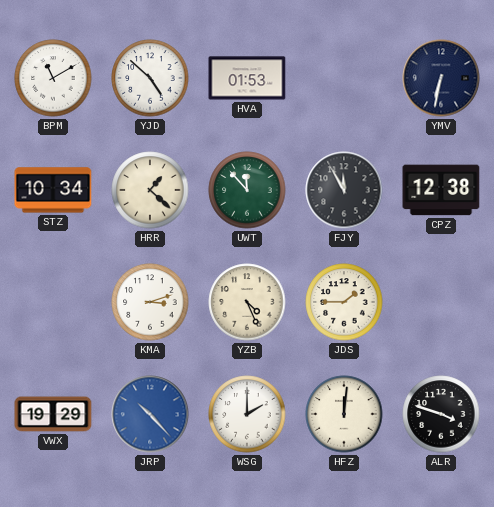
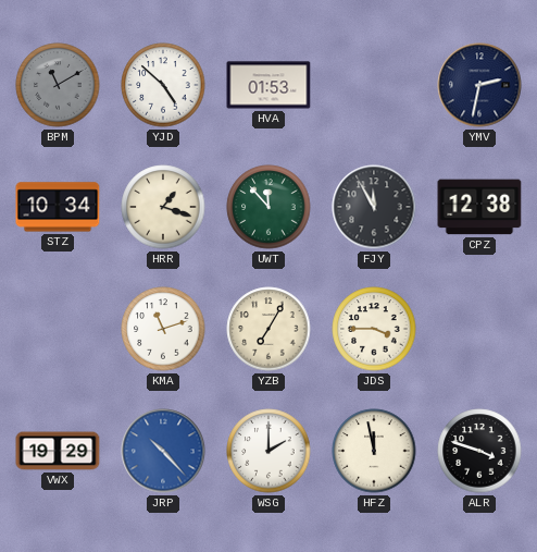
BPM dial: white -> grey
YMV: 6:32 -> 2:32
HRR: 1:22 -> 1:18
KMA: 3:12 -> 11:12
YZB: 4:26 -> 7:05
JDS: 1:45 -> 3:45
HFZ: 12:01 -> 11:58
